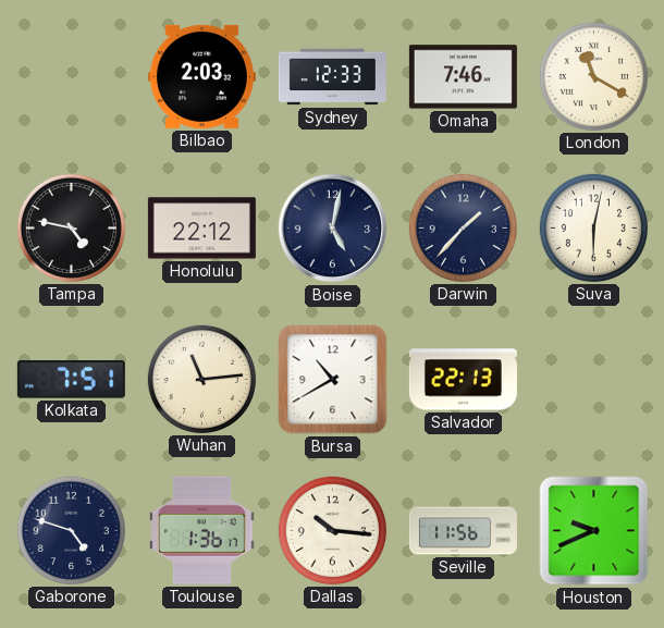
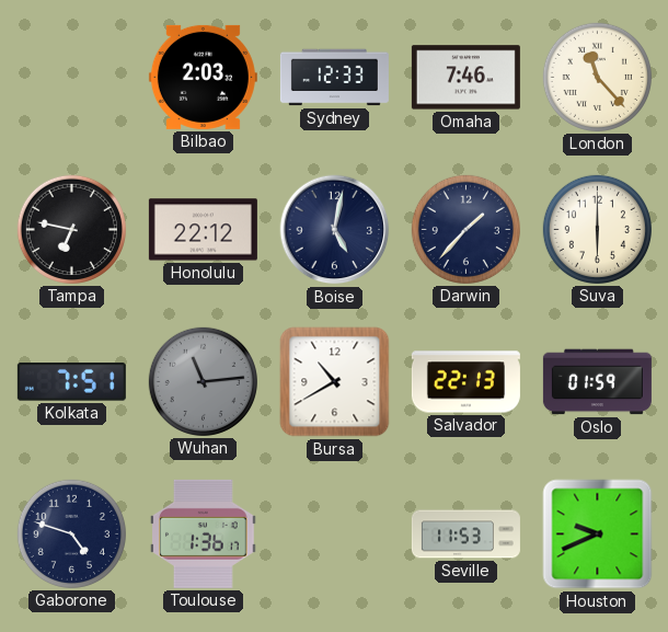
London: 11:20 -> 11:23
Tampa: 4:47 -> 6:47
Suva: 6:02 -> 6:00
Wuhan dial: cream -> grey
Oslo: none -> 01:59
Dallas: 10:16 -> none
Seville: 11:56 -> 11:53
